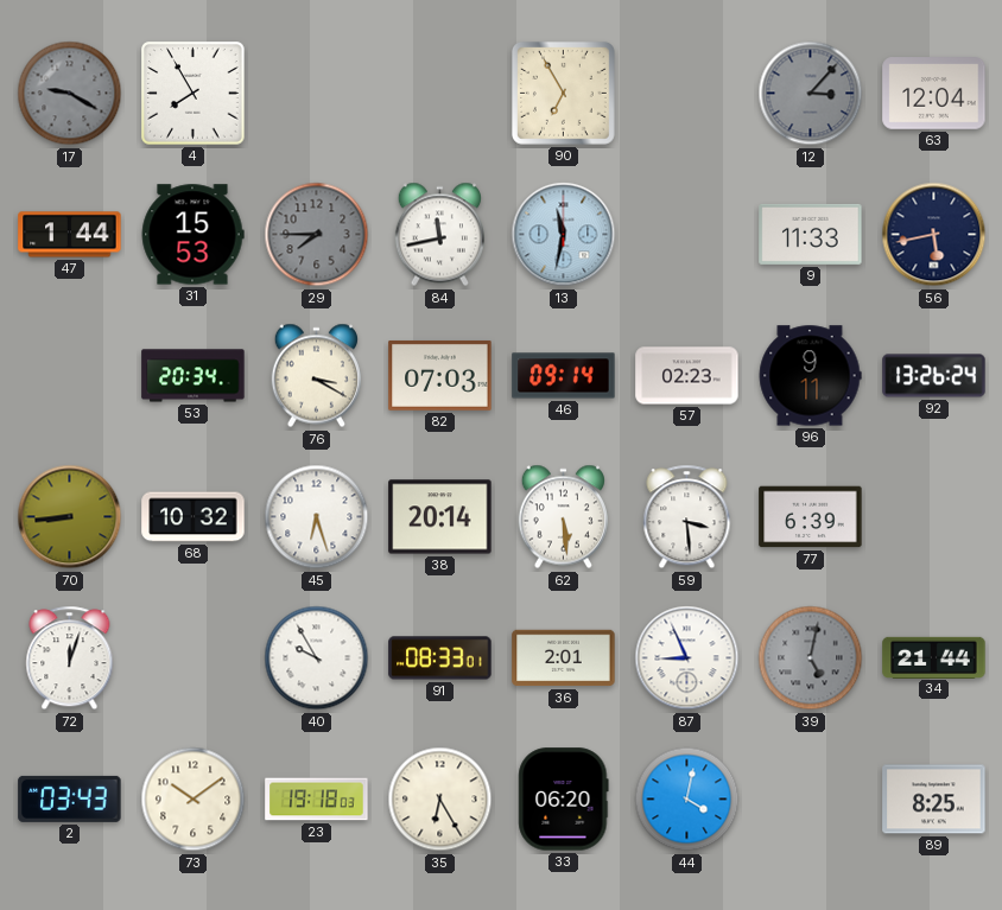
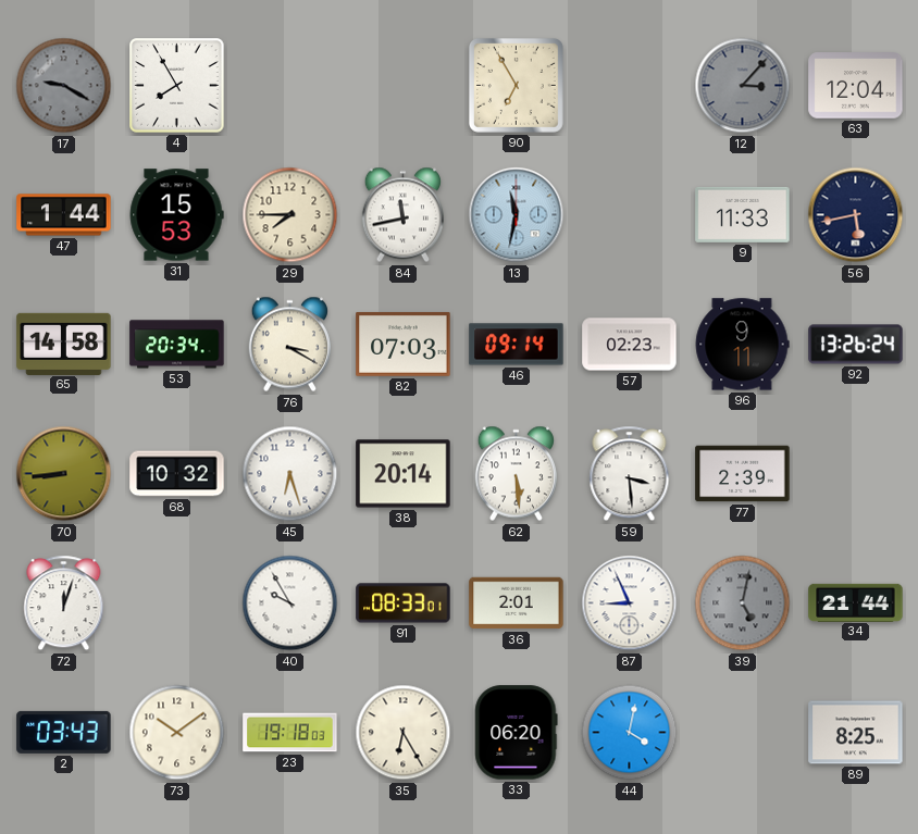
29 dial: grey -> cream
65: none -> 14:58
77: 6:39 -> 2:39
